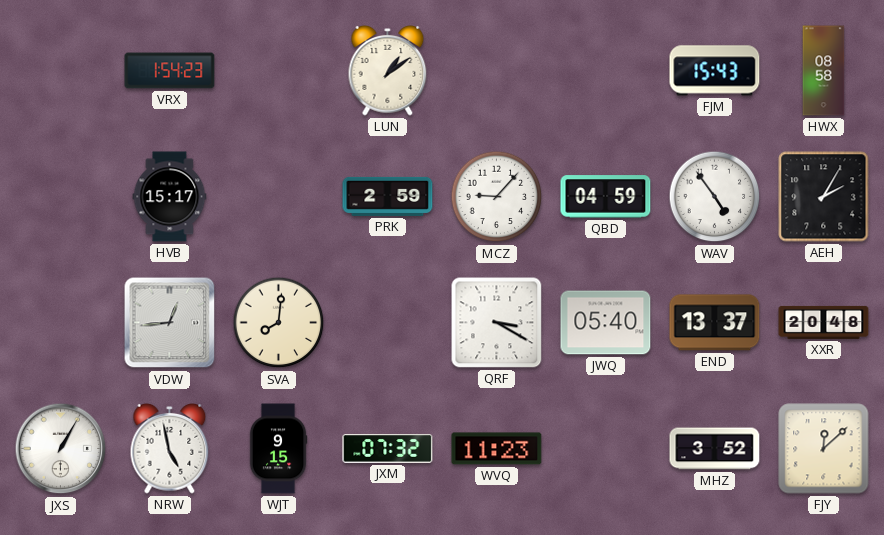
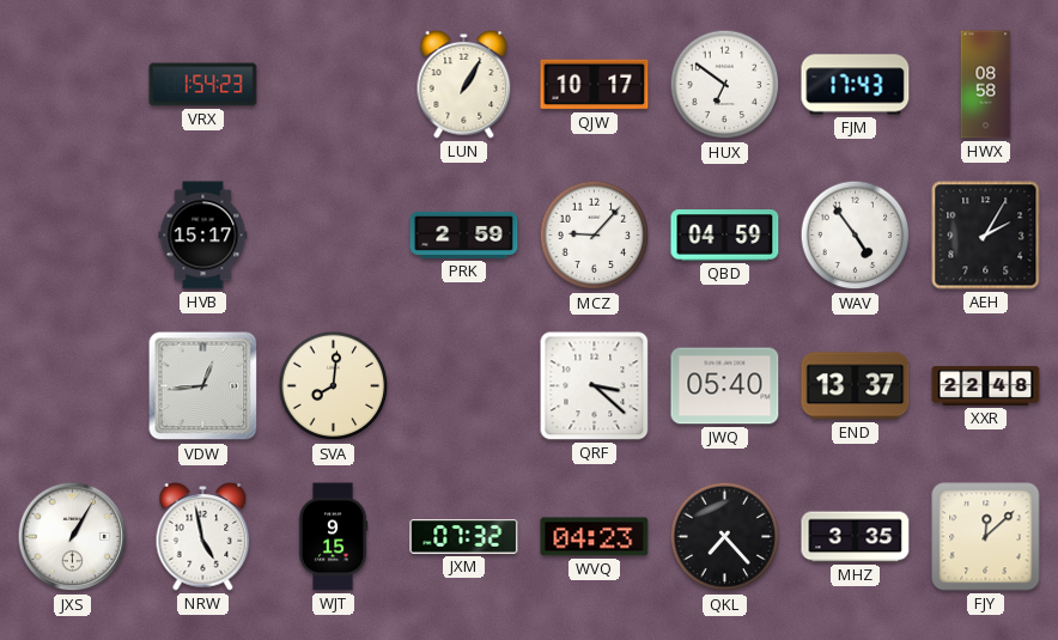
LUN: 1:09 -> 1:05
QJW: none -> 10:17
HUX: none -> 6:51
FJM: 15:43 -> 17:43
QRF: 3:20 -> 3:22
XXR: 20:48 -> 22:48
WVQ: 11:23 -> 04:23
QKL: none -> 7:23
MHZ: 3:52 -> 3:35
